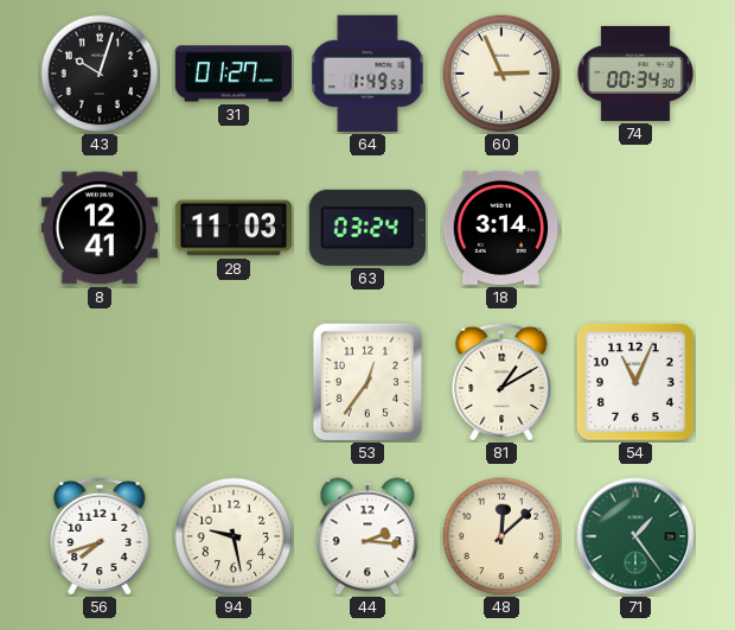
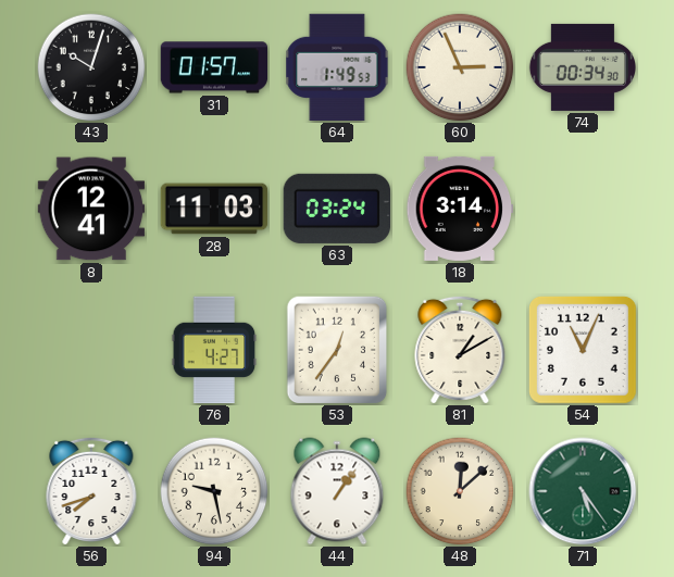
31: 01:27 -> 01:57
76: none -> 4:27
44: 2:16 -> 1:06
71: 1:24 -> 5:24
